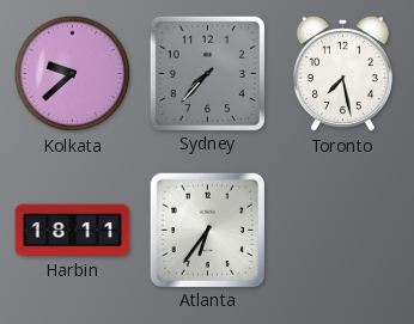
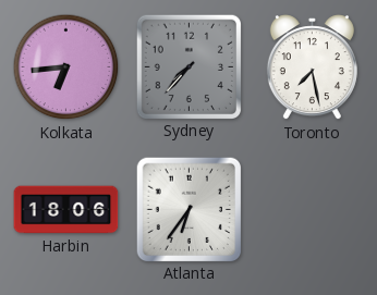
Kolkata: 9:38 -> 6:44
Harbin: 18:11 -> 18:06
